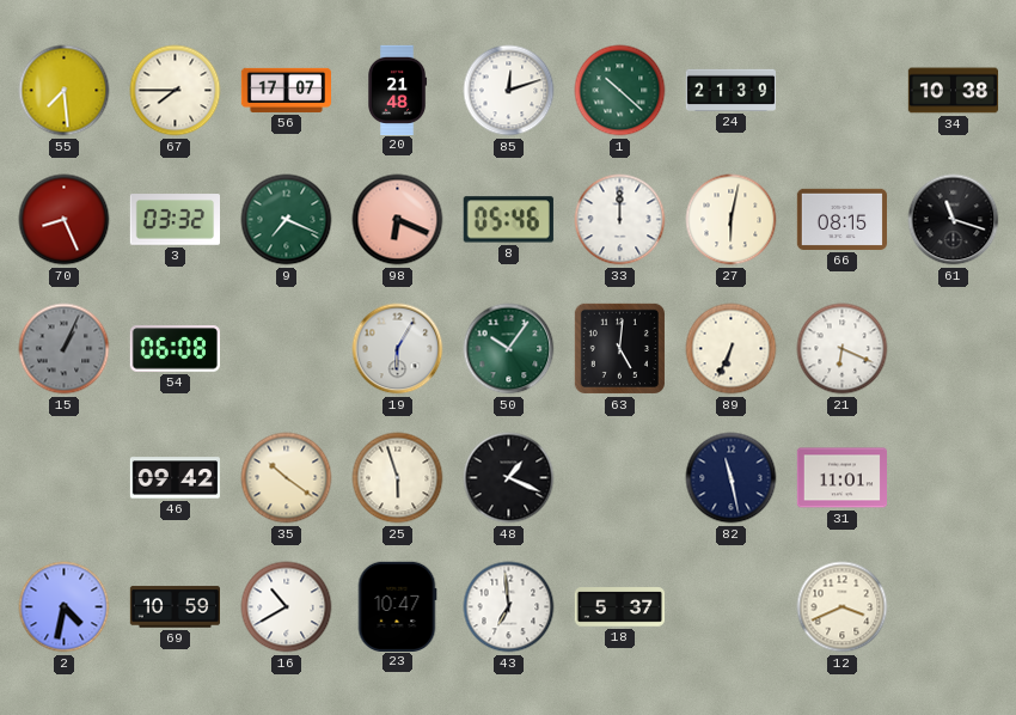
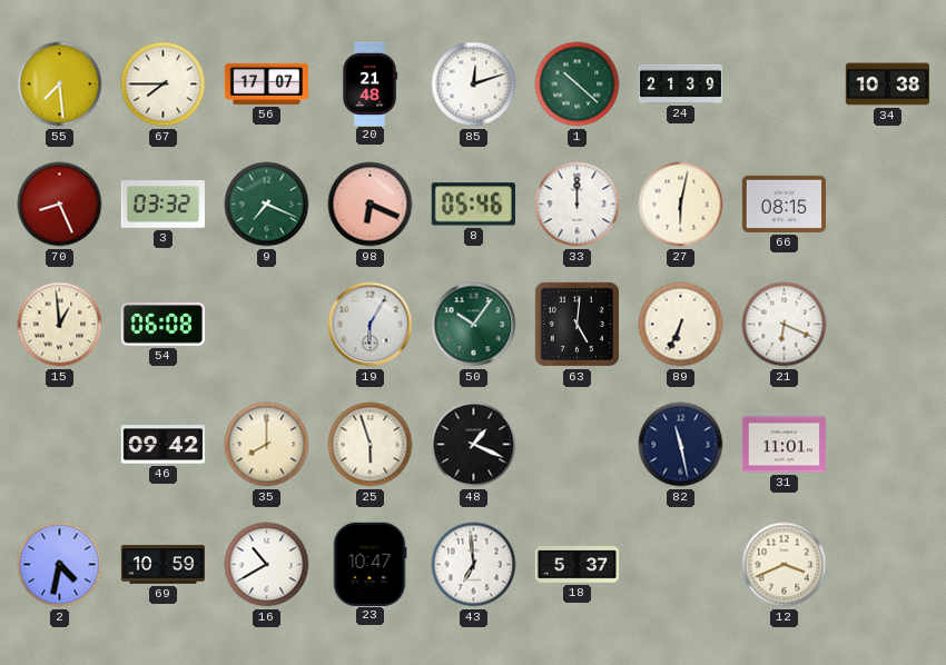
61: 11:18 -> none
15: 1:04 -> 12:59
15 dial: grey -> cream
35: 10:21 -> 8:00
